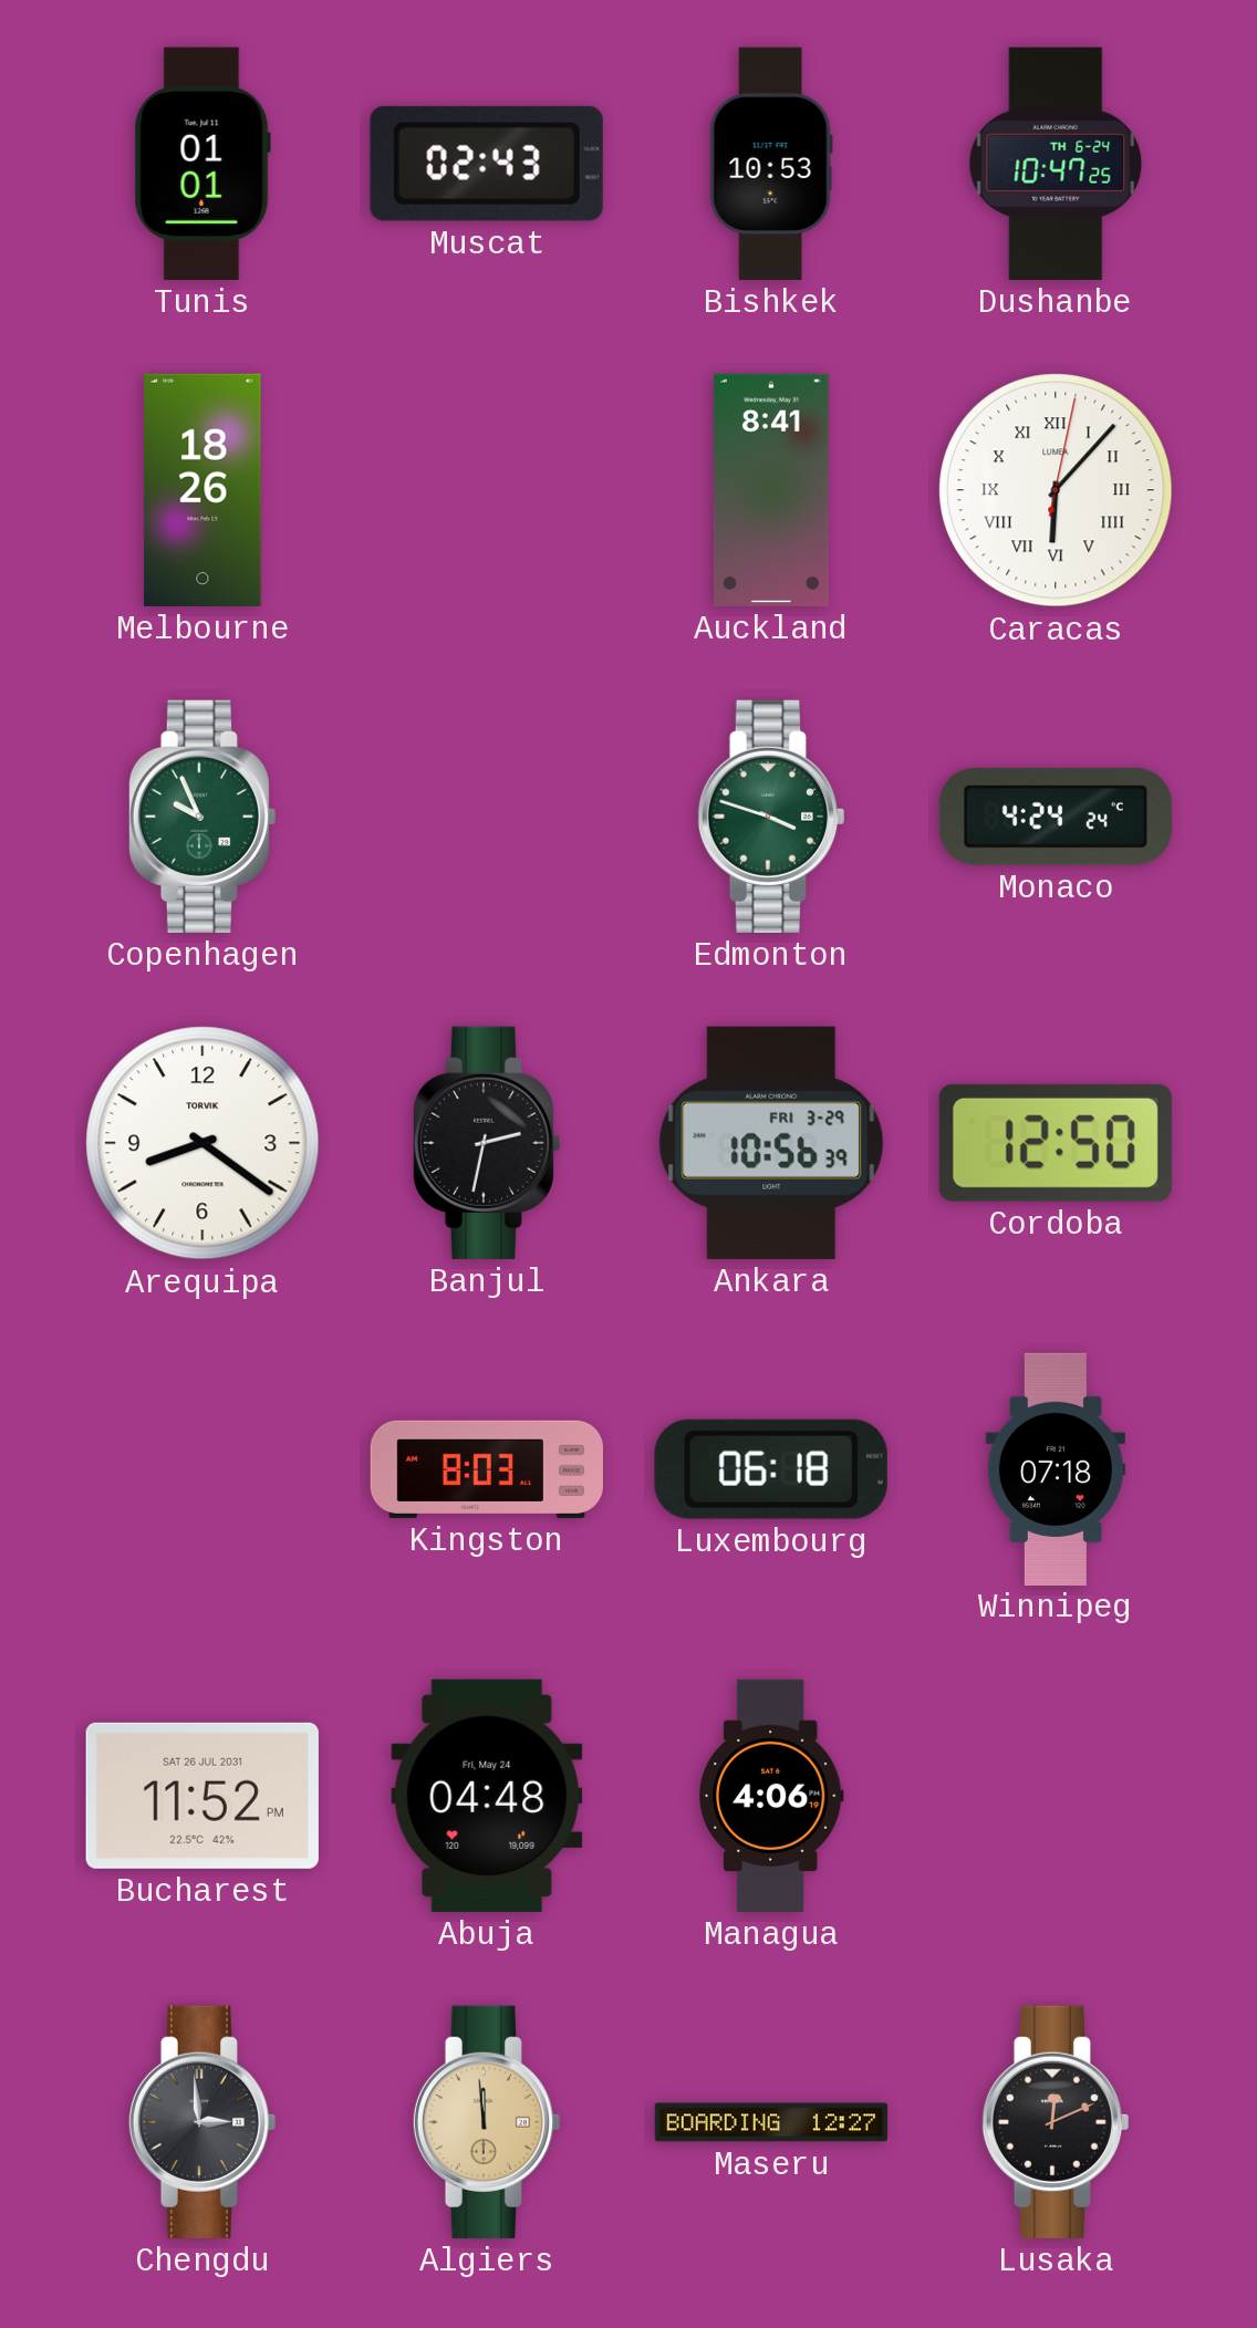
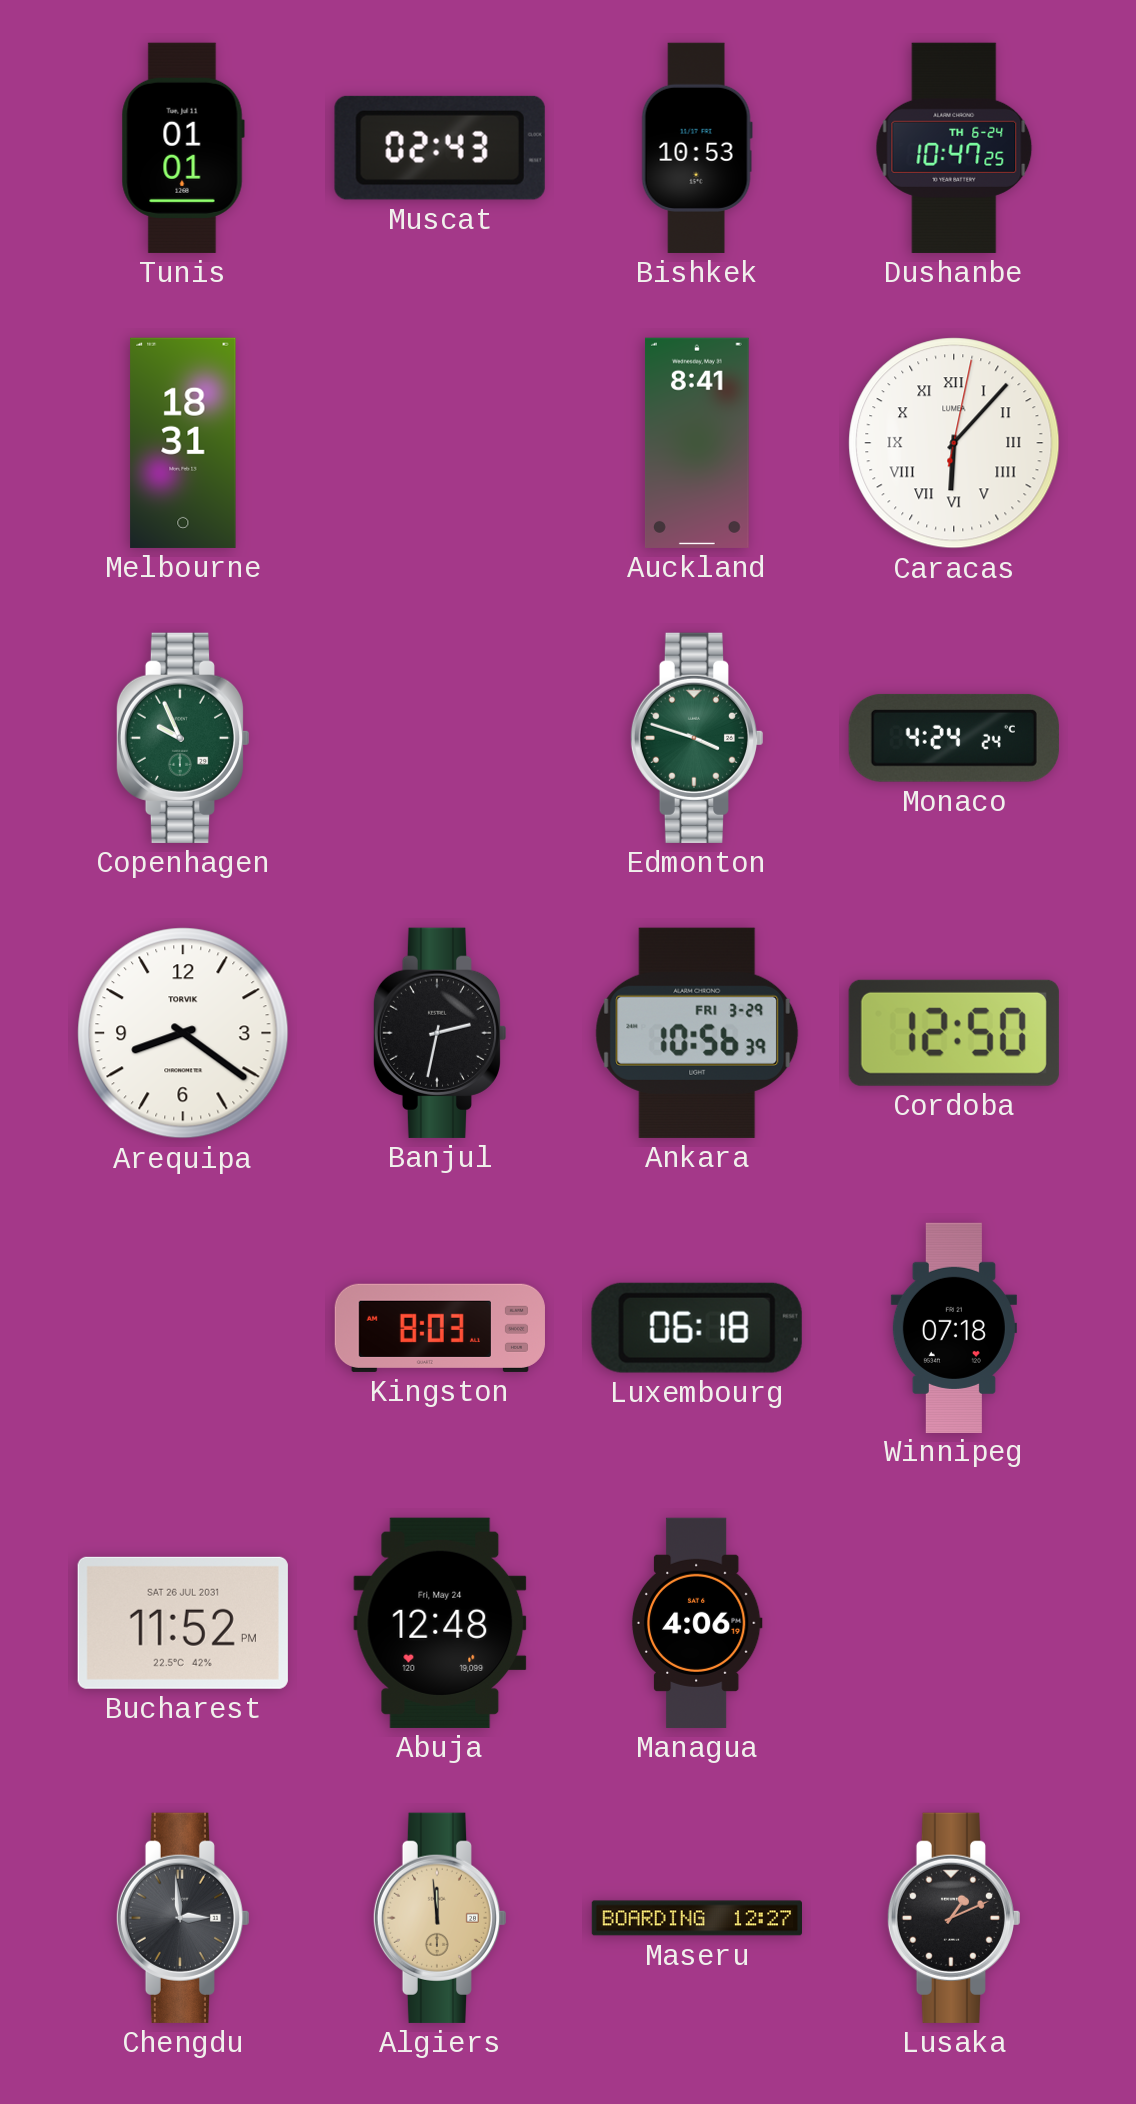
Melbourne: 18:26 -> 18:31
Abuja: 04:48 -> 12:48
Lusaka: 12:11 -> 1:11
